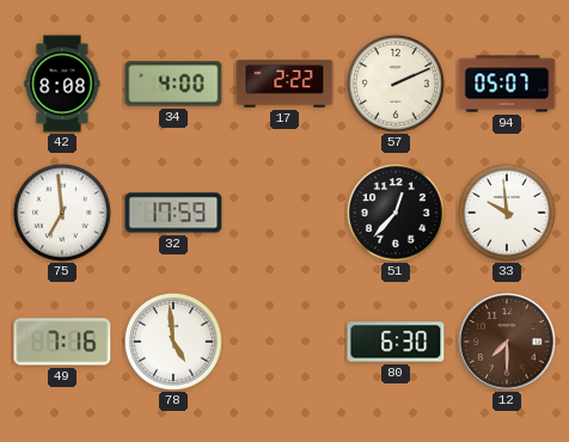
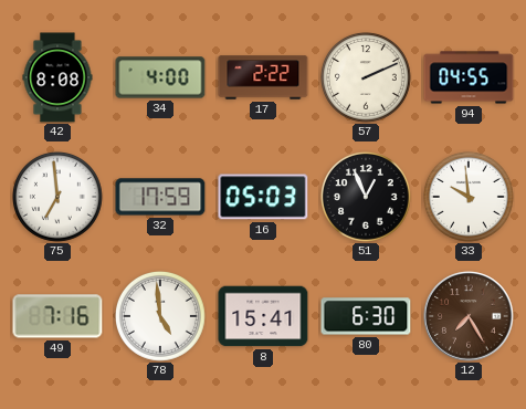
94: 05:07 -> 04:55
16: none -> 05:03
51: 12:37 -> 12:56
8: none -> 15:41
12: 7:30 -> 7:25
